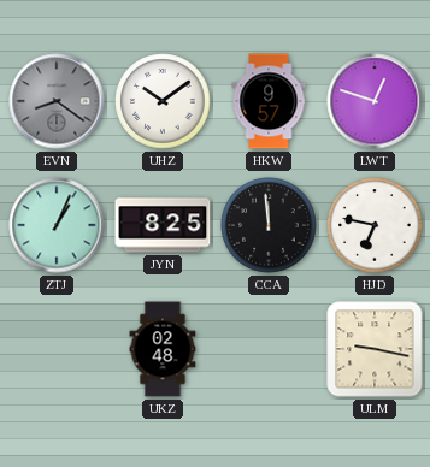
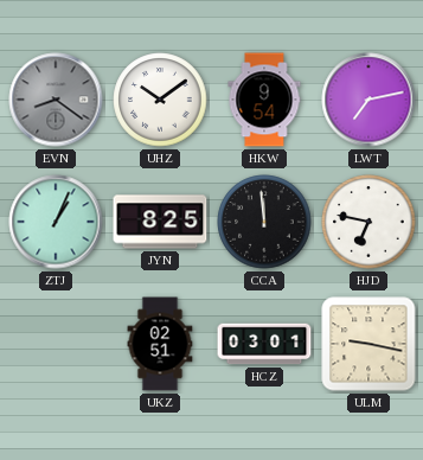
HKW: 9:57 -> 9:54
LWT: 12:48 -> 7:13
UKZ: 02:48 -> 02:51
HCZ: none -> 03:01
